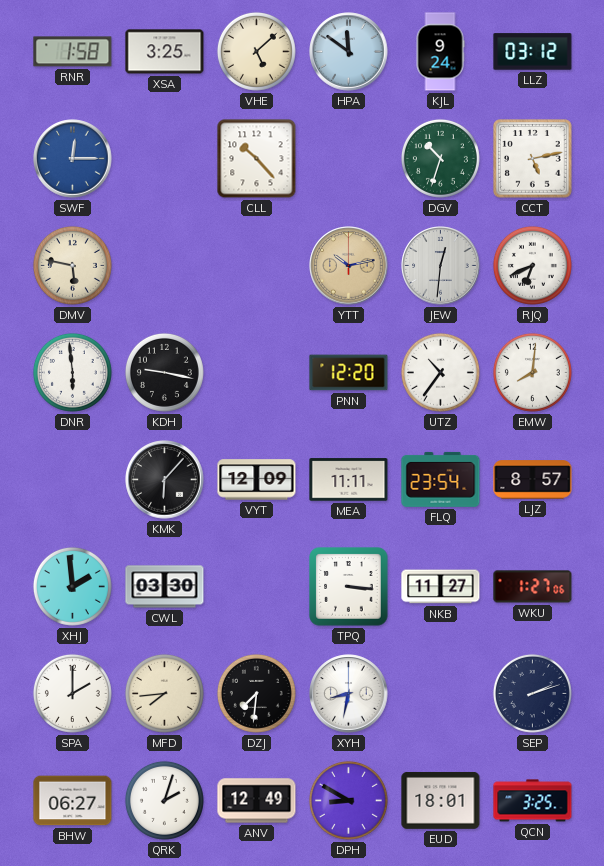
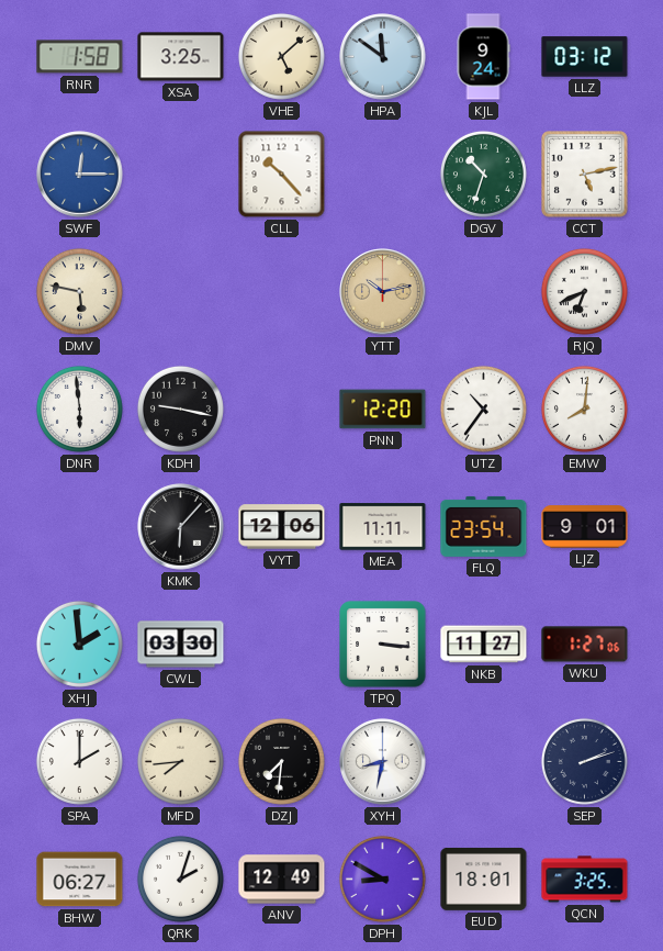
JEW: 12:31 -> none
VYT: 12:09 -> 12:06
LJZ: 8:57 -> 9:01
